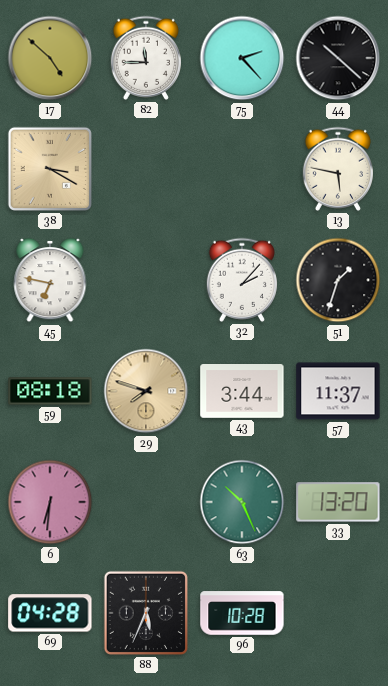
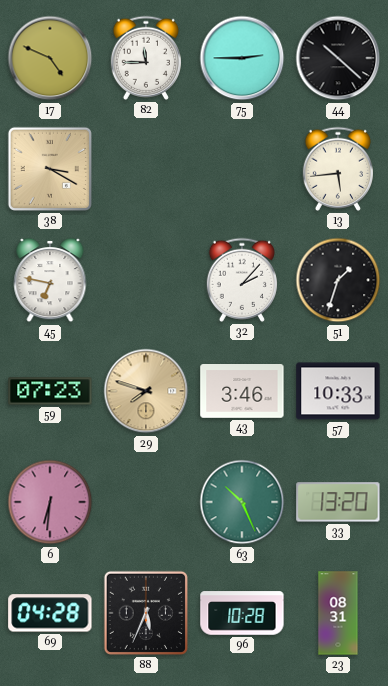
17: 4:52 -> 4:49
75: 2:23 -> 2:45
13: 5:47 -> 5:44
59: 08:18 -> 07:23
43: 3:44 -> 3:46
57: 11:37 -> 10:33
23: none -> 08:31
